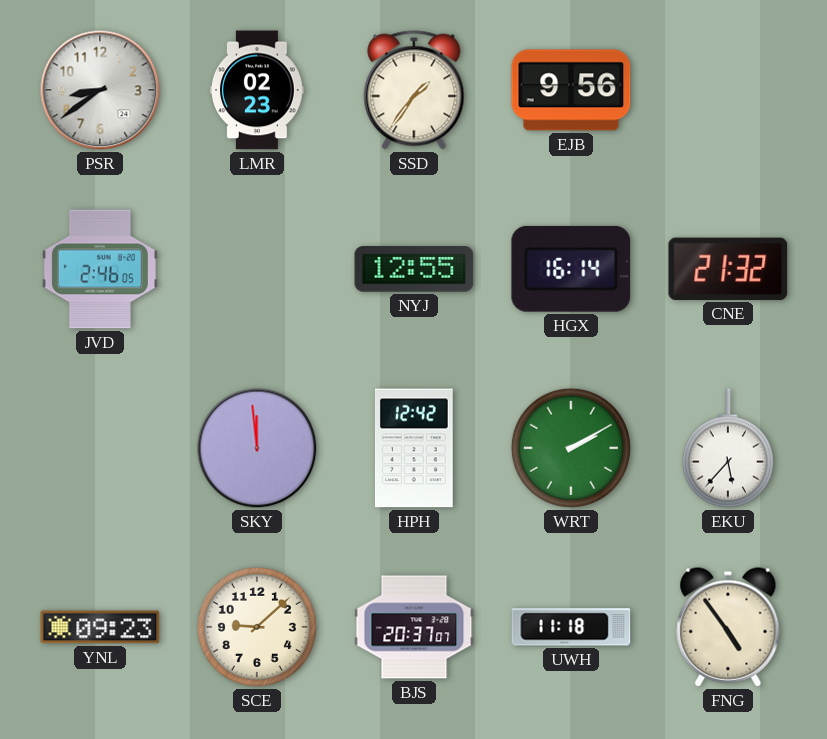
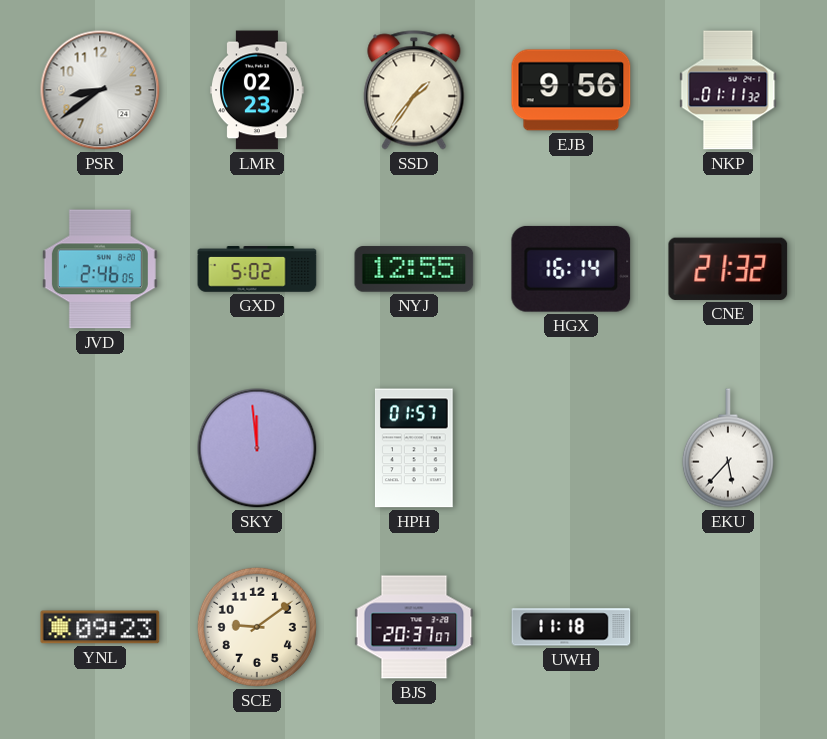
NKP: none -> 01:11
GXD: none -> 5:02
HPH: 12:42 -> 01:57
WRT: 2:10 -> none
SCE: 9:08 -> 9:09
FNG: 4:54 -> none
